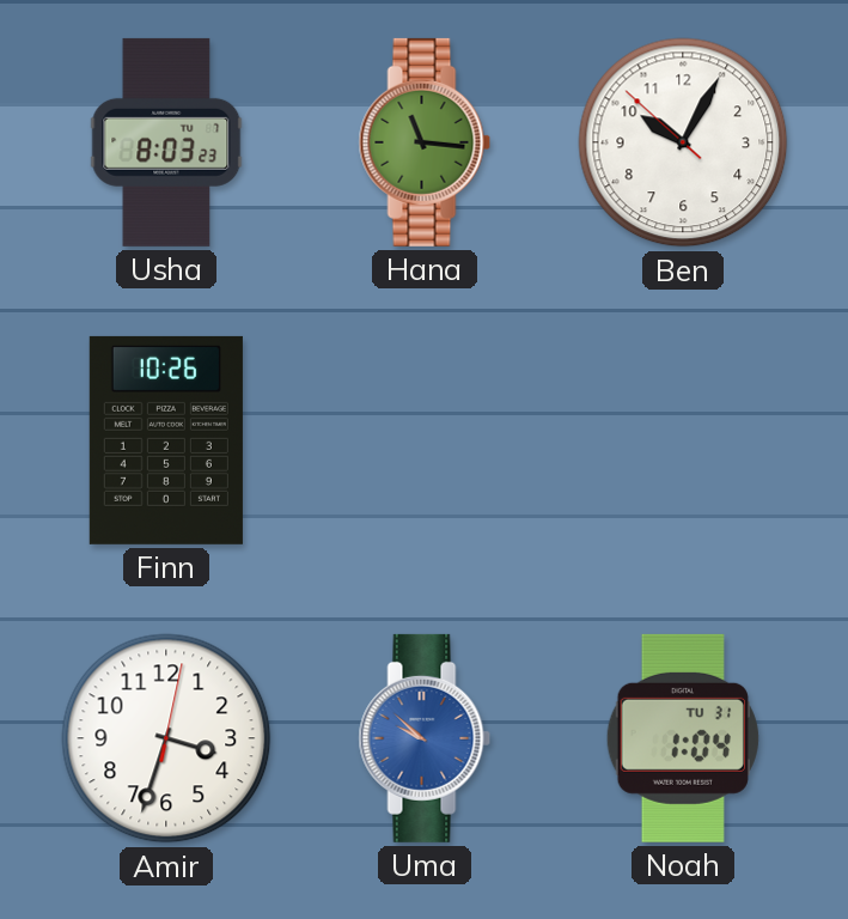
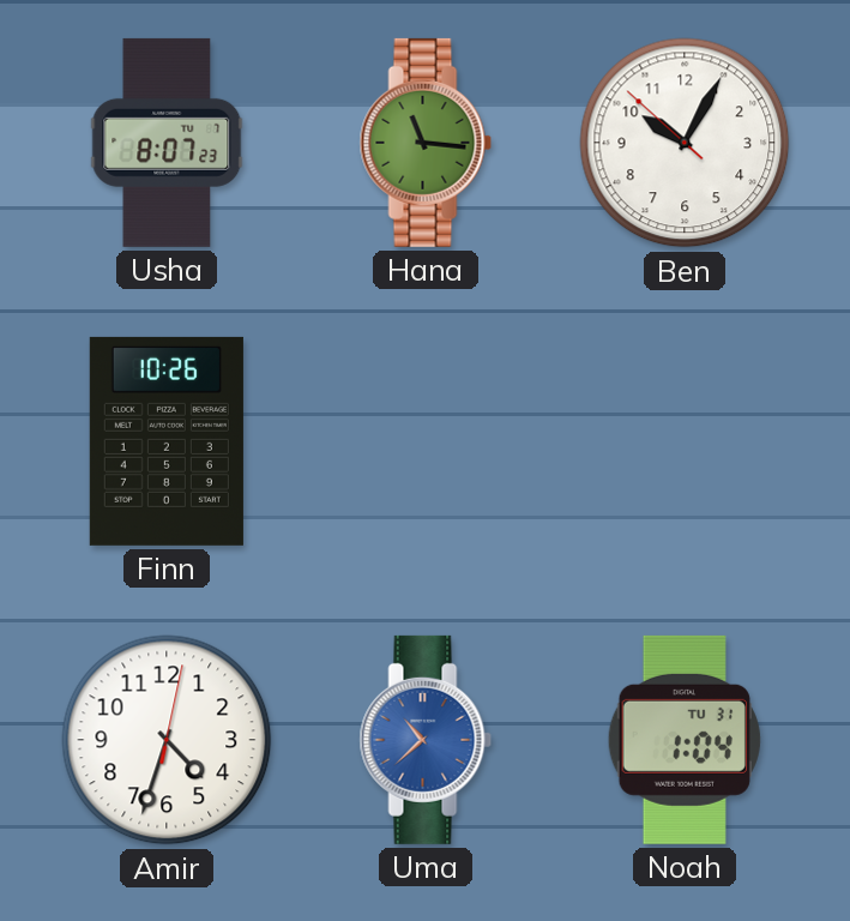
Usha: 8:03 -> 8:07
Amir: 3:33 -> 4:33
Uma: 9:52 -> 10:38
